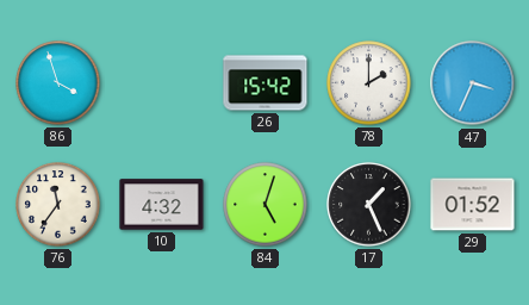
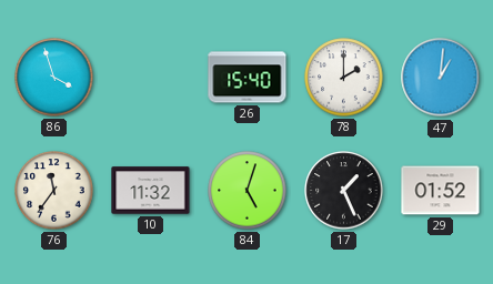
26: 15:42 -> 15:40
47: 3:34 -> 1:01
10: 4:32 -> 11:32
